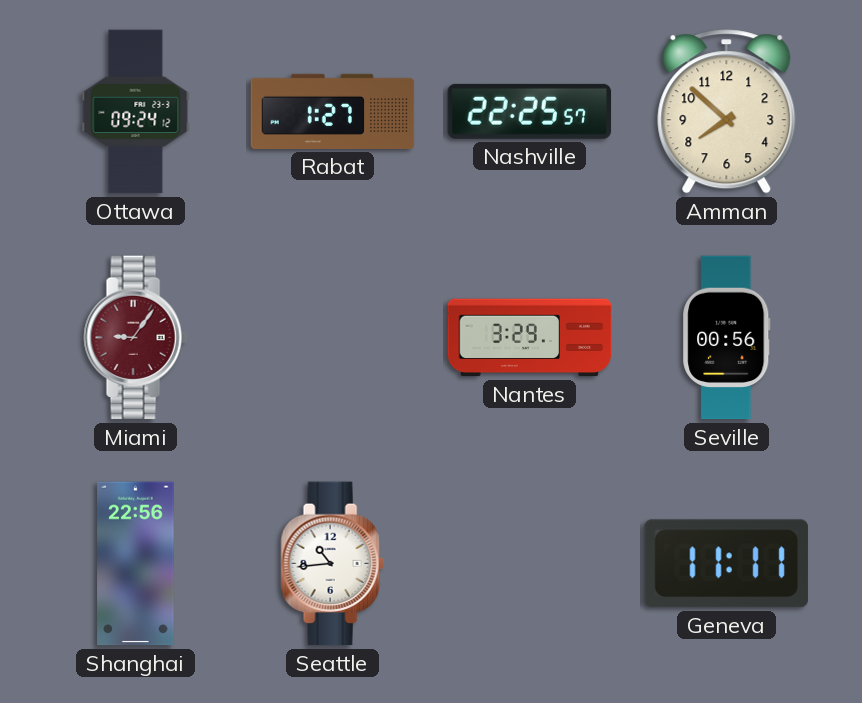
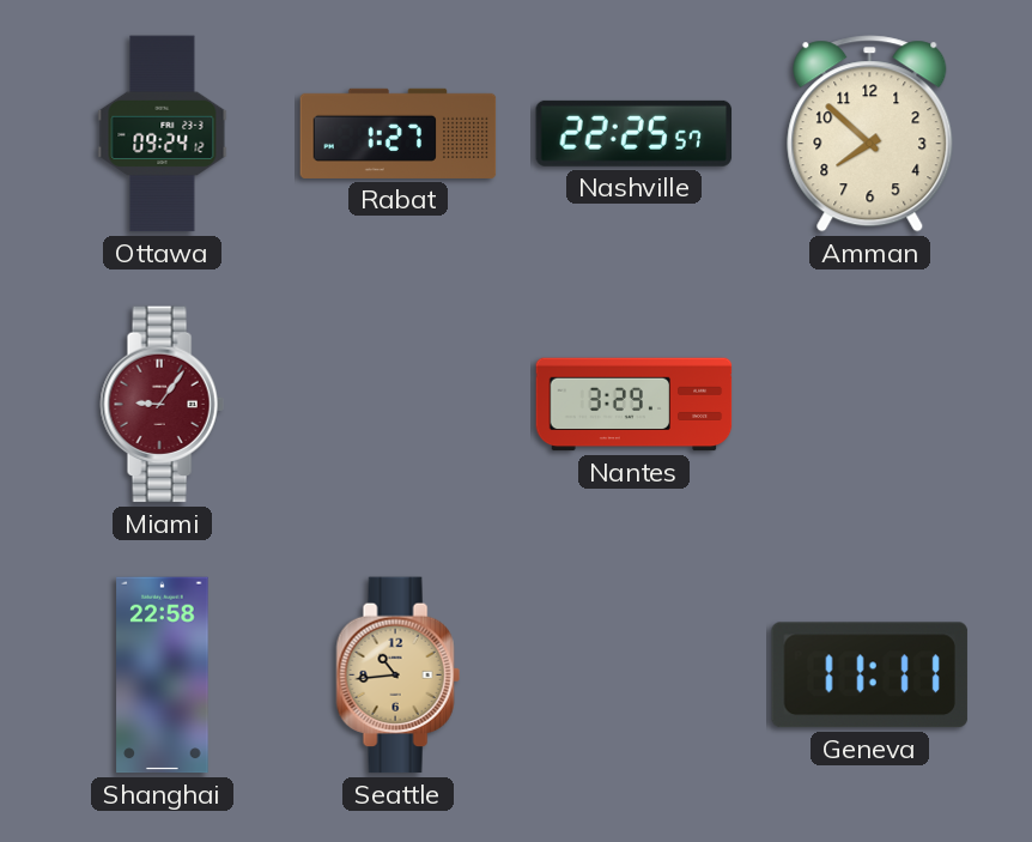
Seville: 00:56 -> none
Shanghai: 22:56 -> 22:58
Seattle dial: white -> champagne
